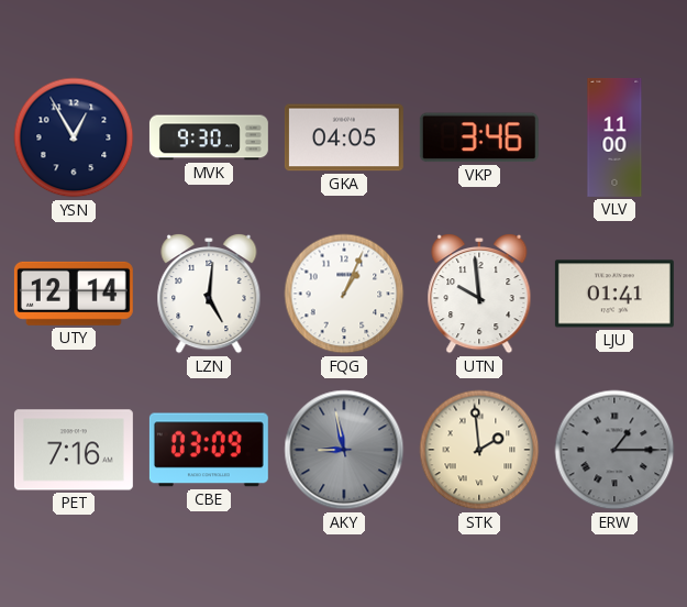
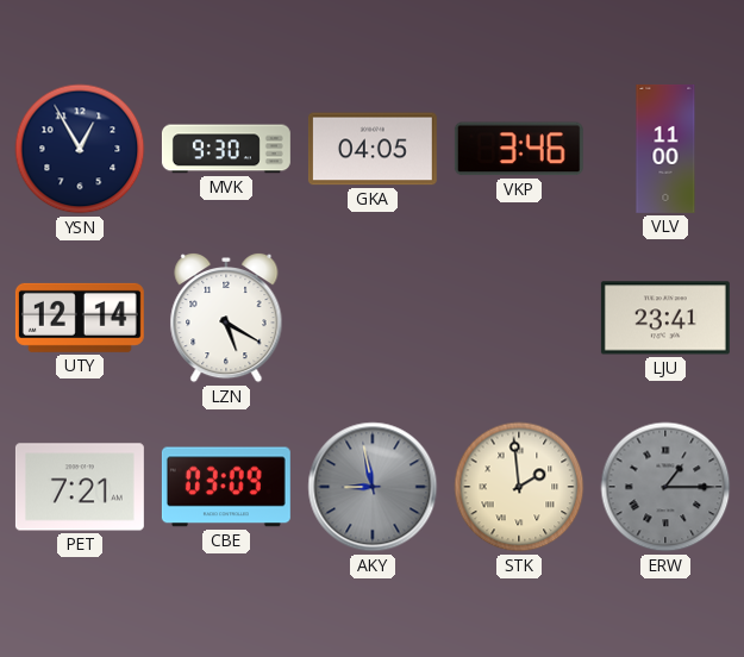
LZN: 5:01 -> 5:20
FQG: 1:04 -> none
UTN: 9:59 -> none
LJU: 01:41 -> 23:41
PET: 7:16 -> 7:21
